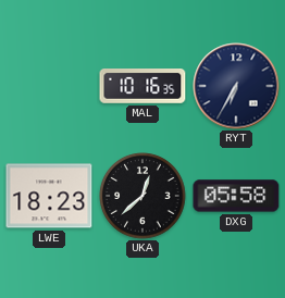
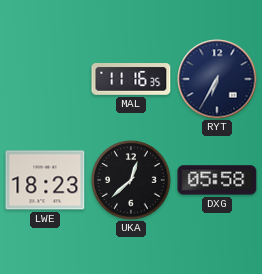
MAL: 10:16 -> 11:16
